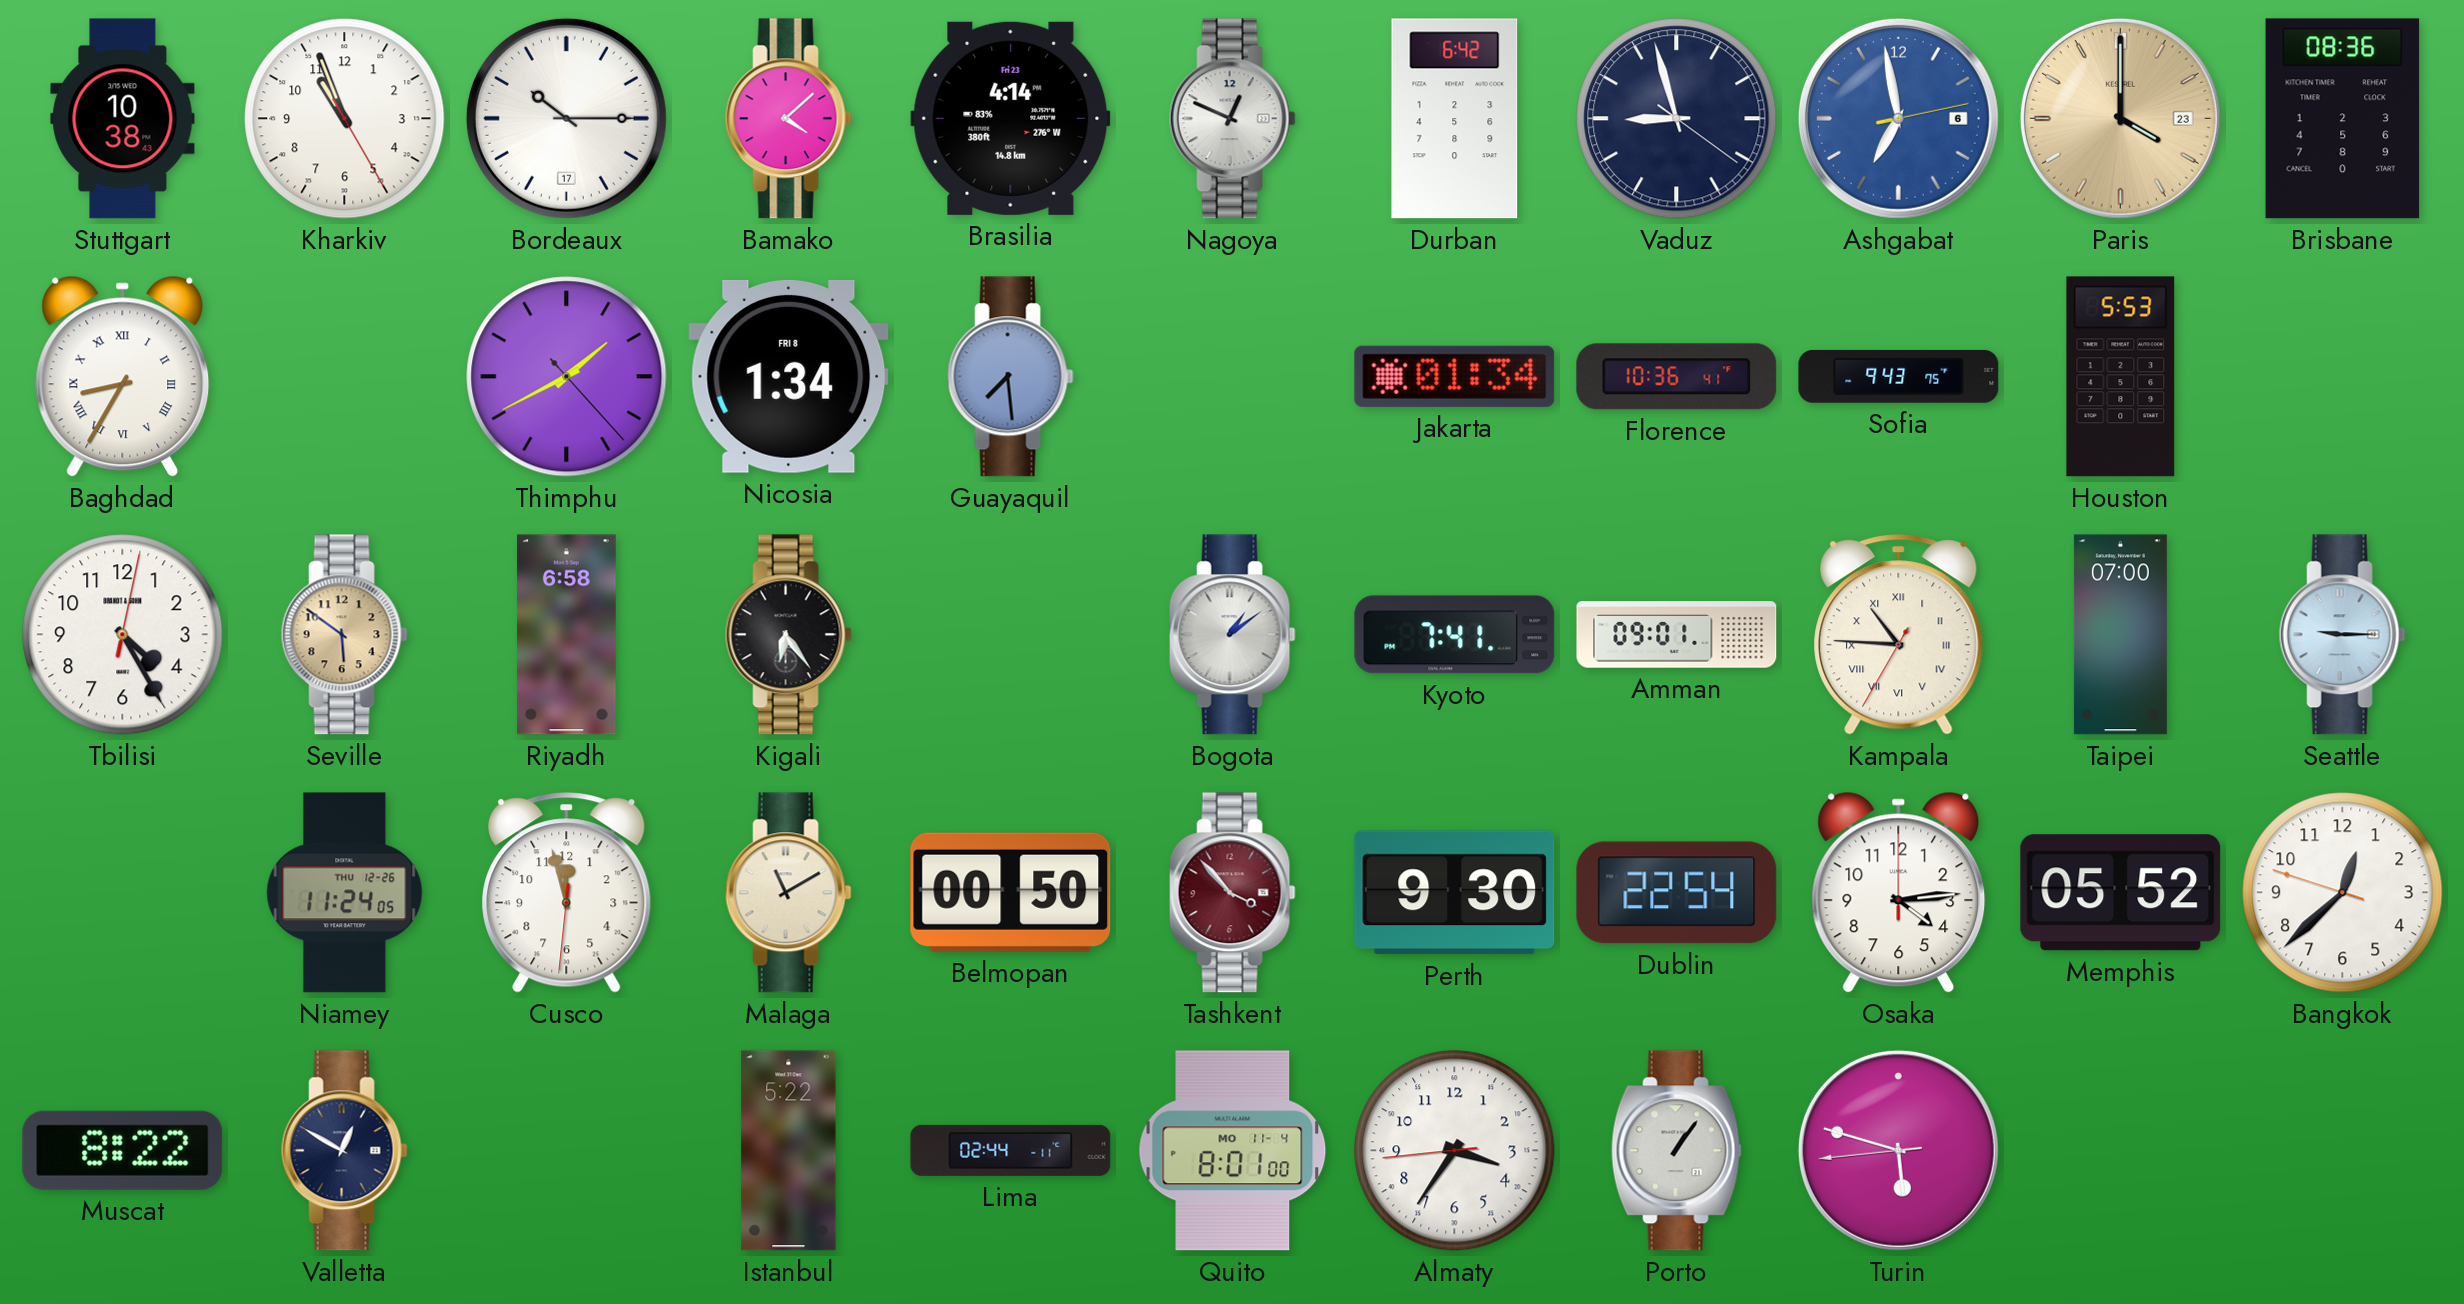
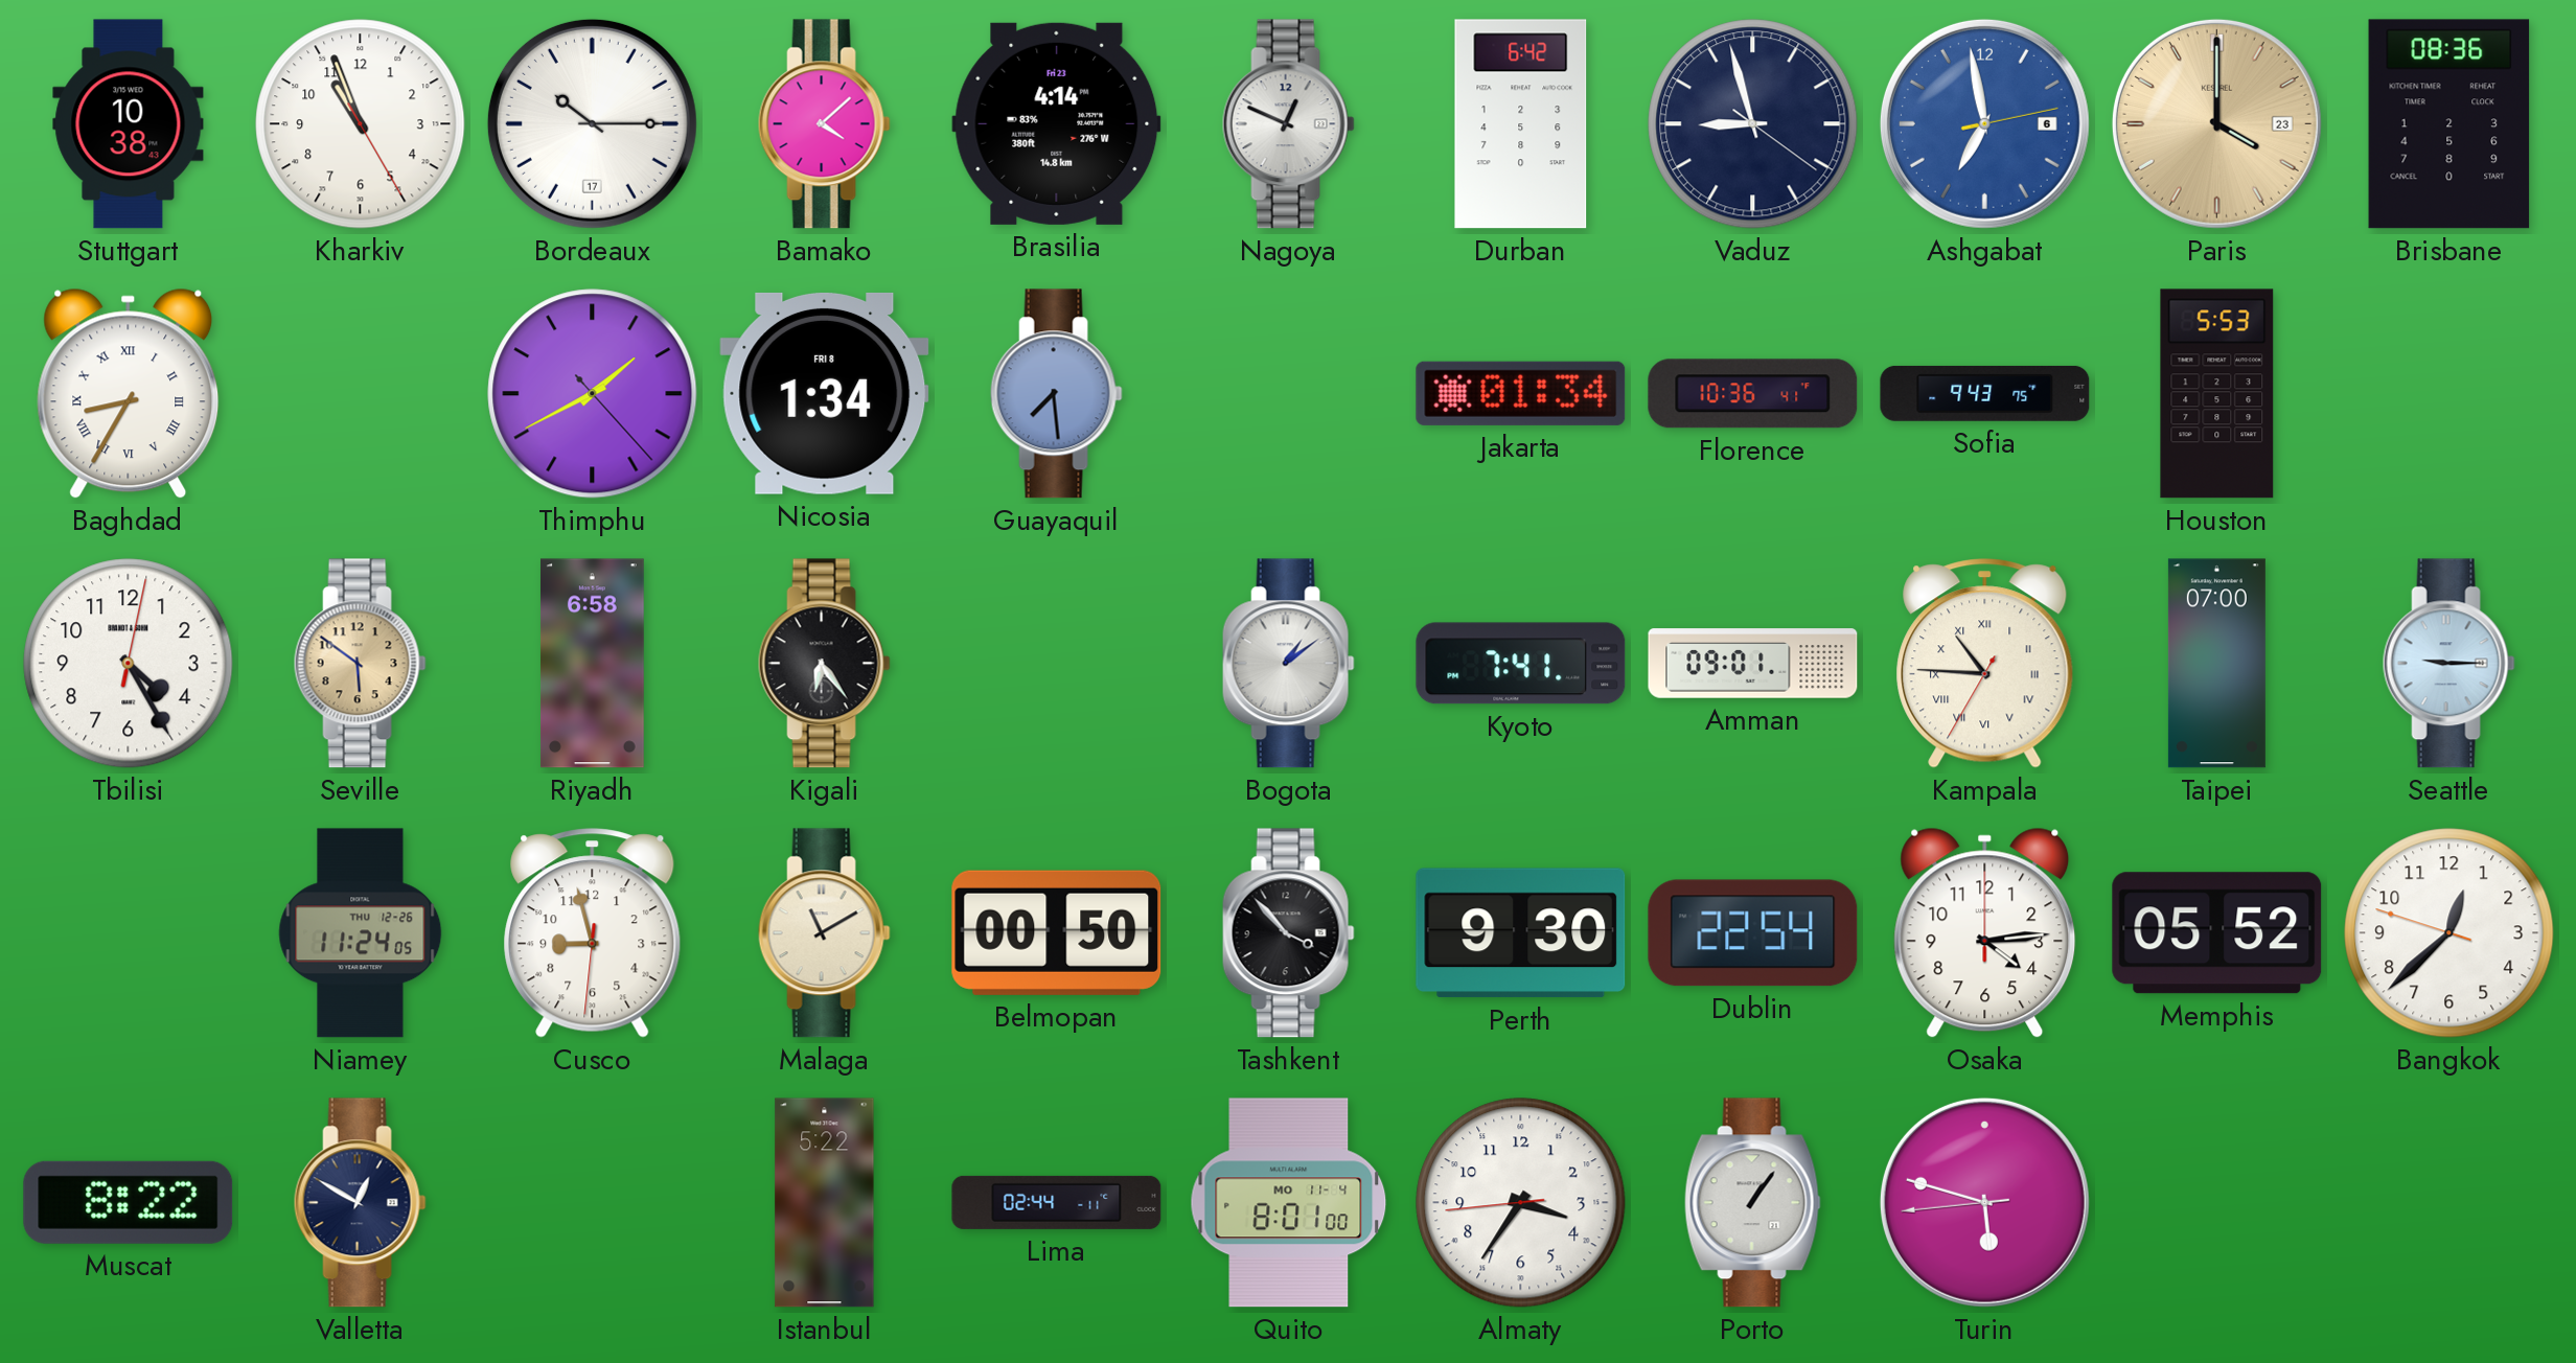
Cusco: 11:57 -> 8:57
Tashkent dial: burgundy -> black
